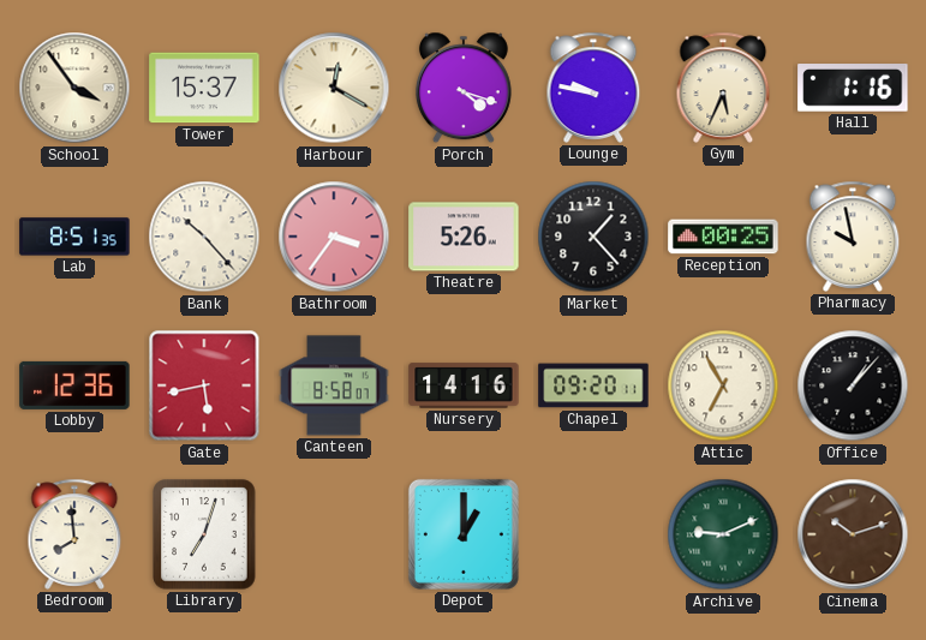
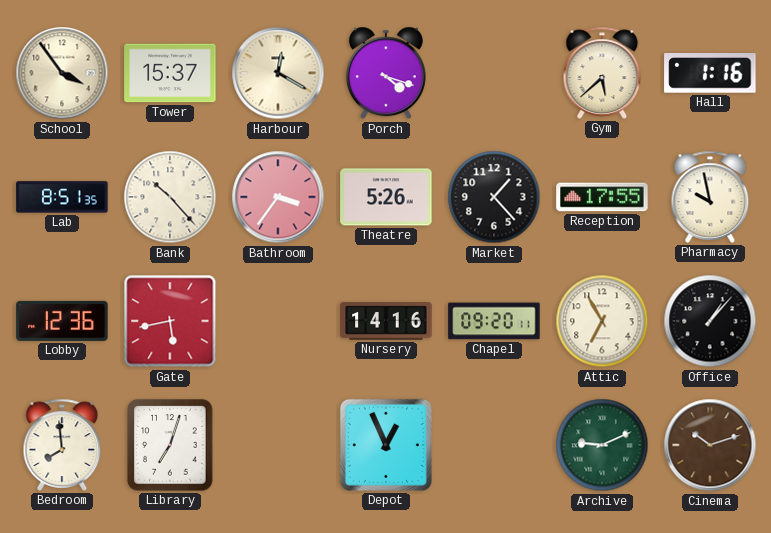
Lounge: 9:47 -> none
Gym: 5:34 -> 5:38
Reception: 00:25 -> 17:55
Canteen: 8:58 -> none
Depot: 1:00 -> 12:56
